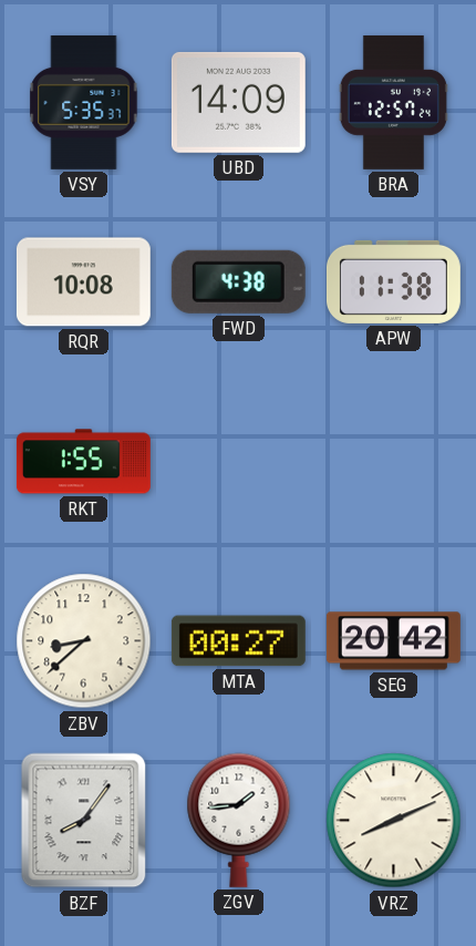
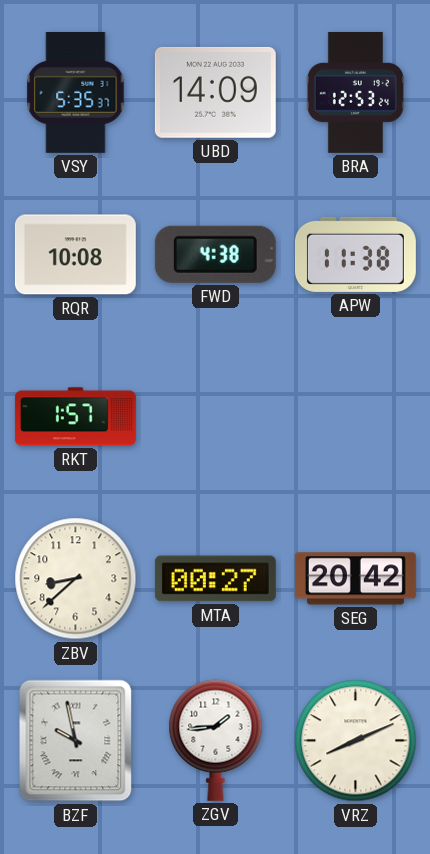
BRA: 12:57 -> 12:53
RKT: 1:55 -> 1:57
BZF: 8:06 -> 9:58
